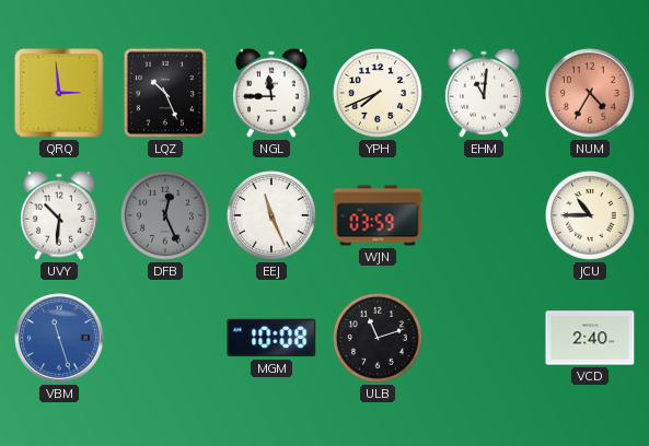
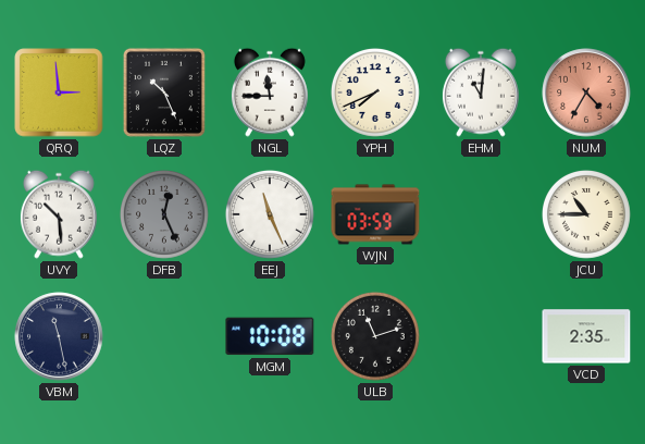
UVY: 10:31 -> 10:29
VBM: 11:27 -> 11:28
VBM dial: blue -> navy
VCD: 2:40 -> 2:35
